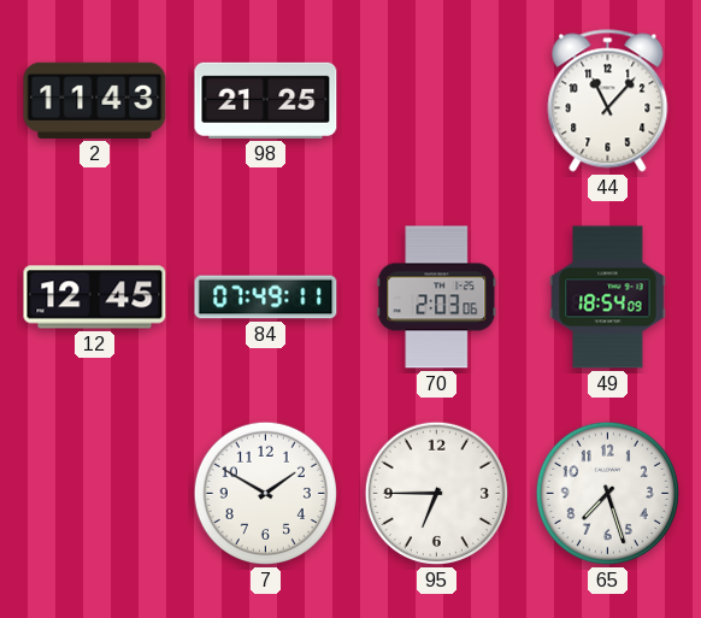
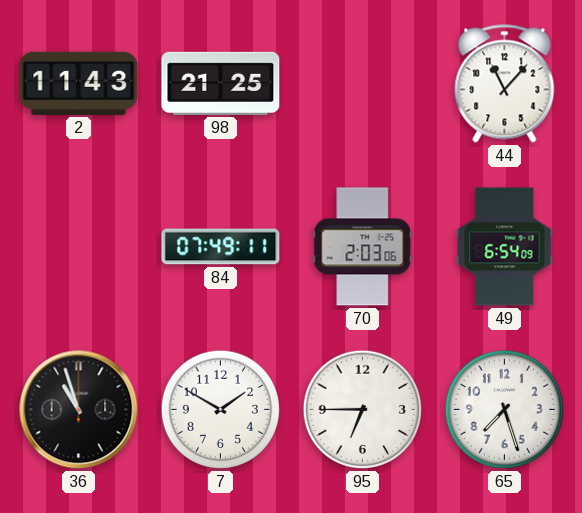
12: 12:45 -> none
49: 18:54 -> 6:54
36: none -> 10:57
